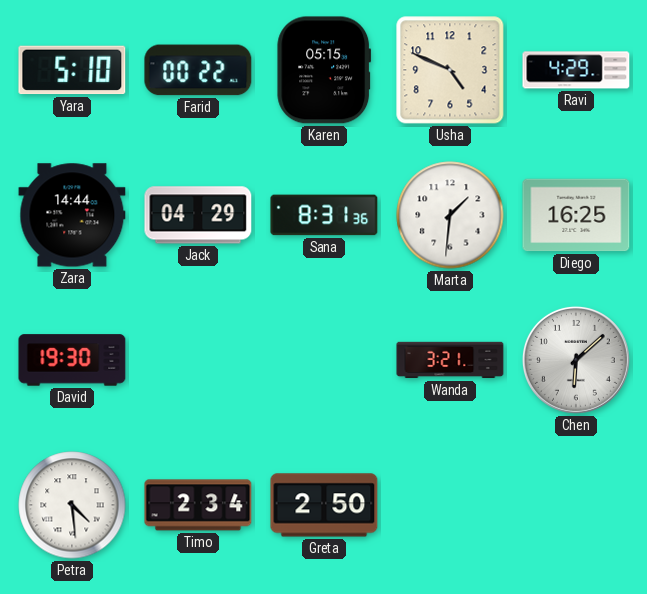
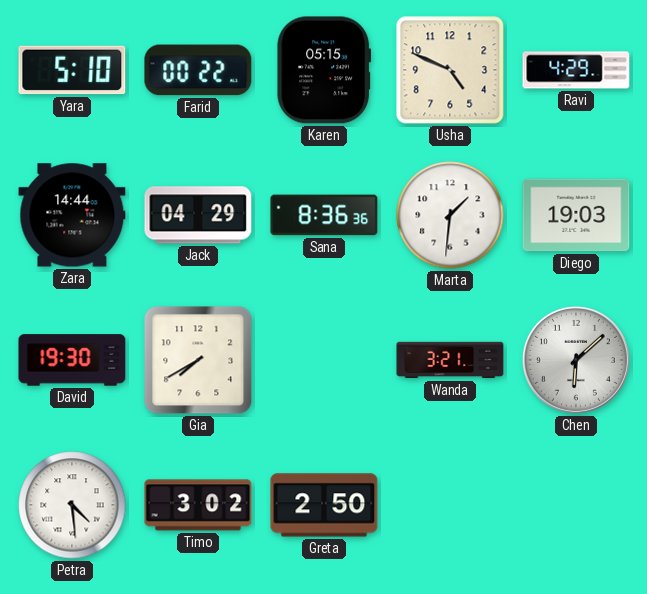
Sana: 8:31 -> 8:36
Diego: 16:25 -> 19:03
Gia: none -> 7:40
Timo: 2:34 -> 3:02
